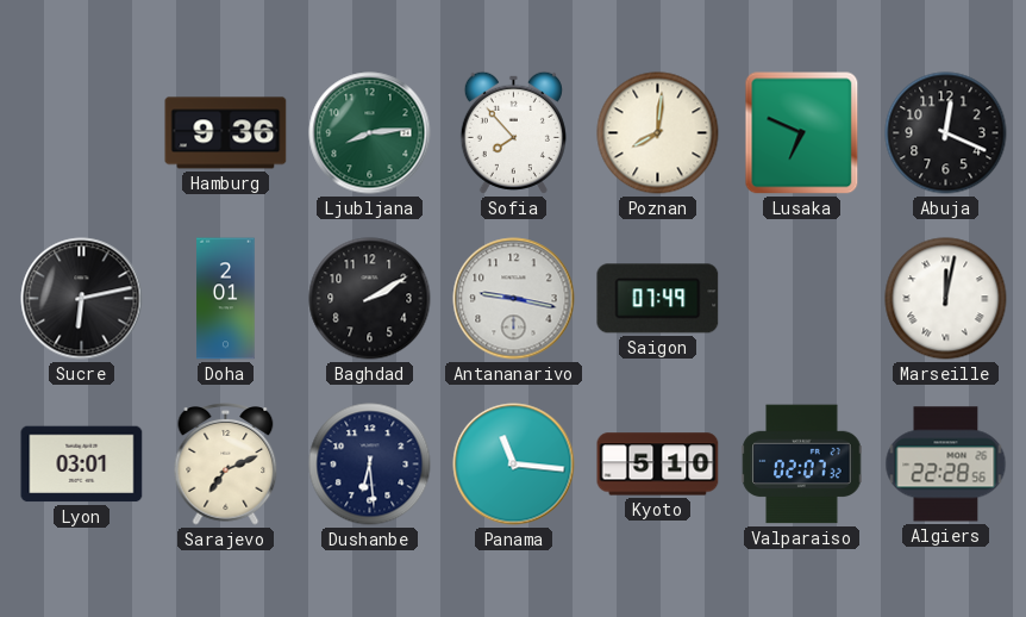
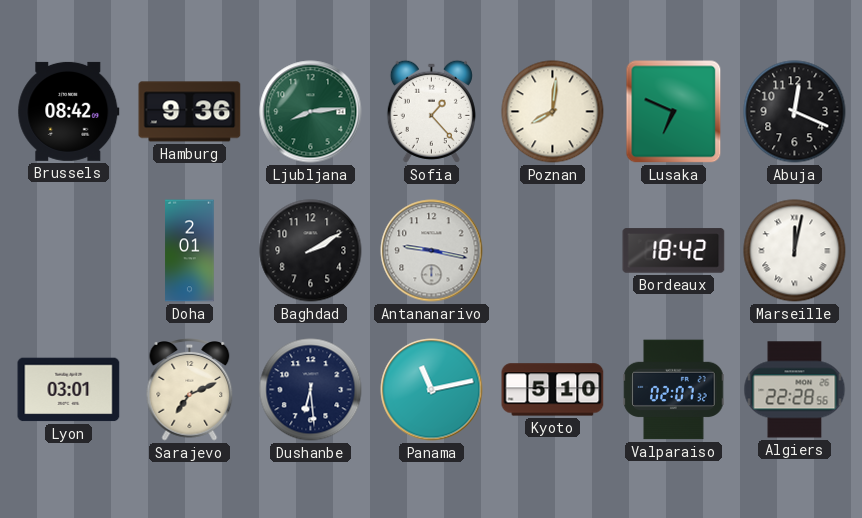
Brussels: none -> 08:42
Sofia: 7:53 -> 1:23
Sucre: 6:13 -> none
Saigon: 07:49 -> none
Bordeaux: none -> 18:42
Panama: 11:16 -> 11:13
